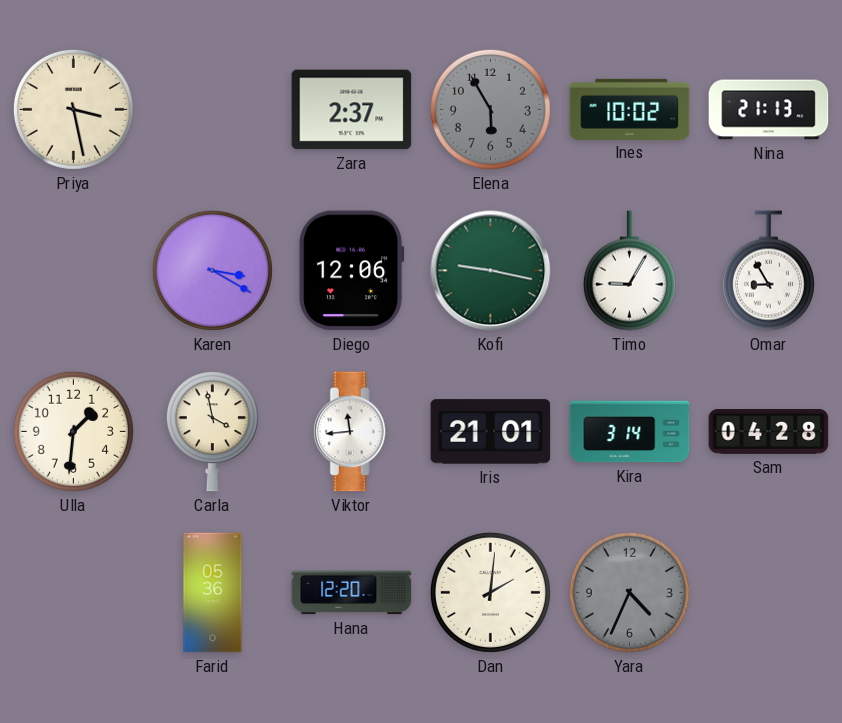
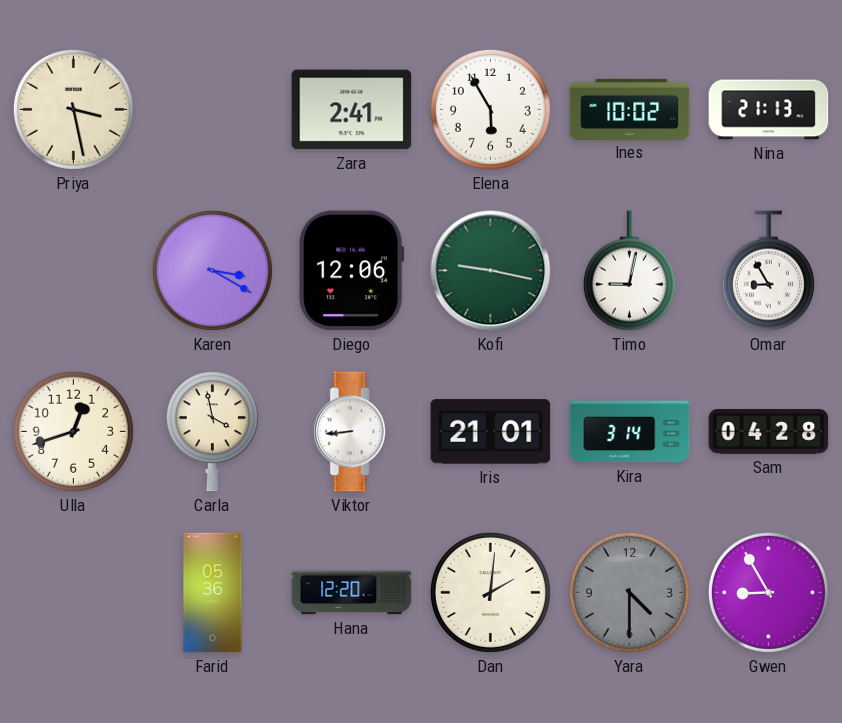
Zara: 2:37 -> 2:41
Elena dial: grey -> white
Timo: 9:05 -> 9:02
Ulla: 1:31 -> 12:42
Viktor: 11:44 -> 8:44
Yara: 4:34 -> 4:30
Gwen: none -> 8:55
